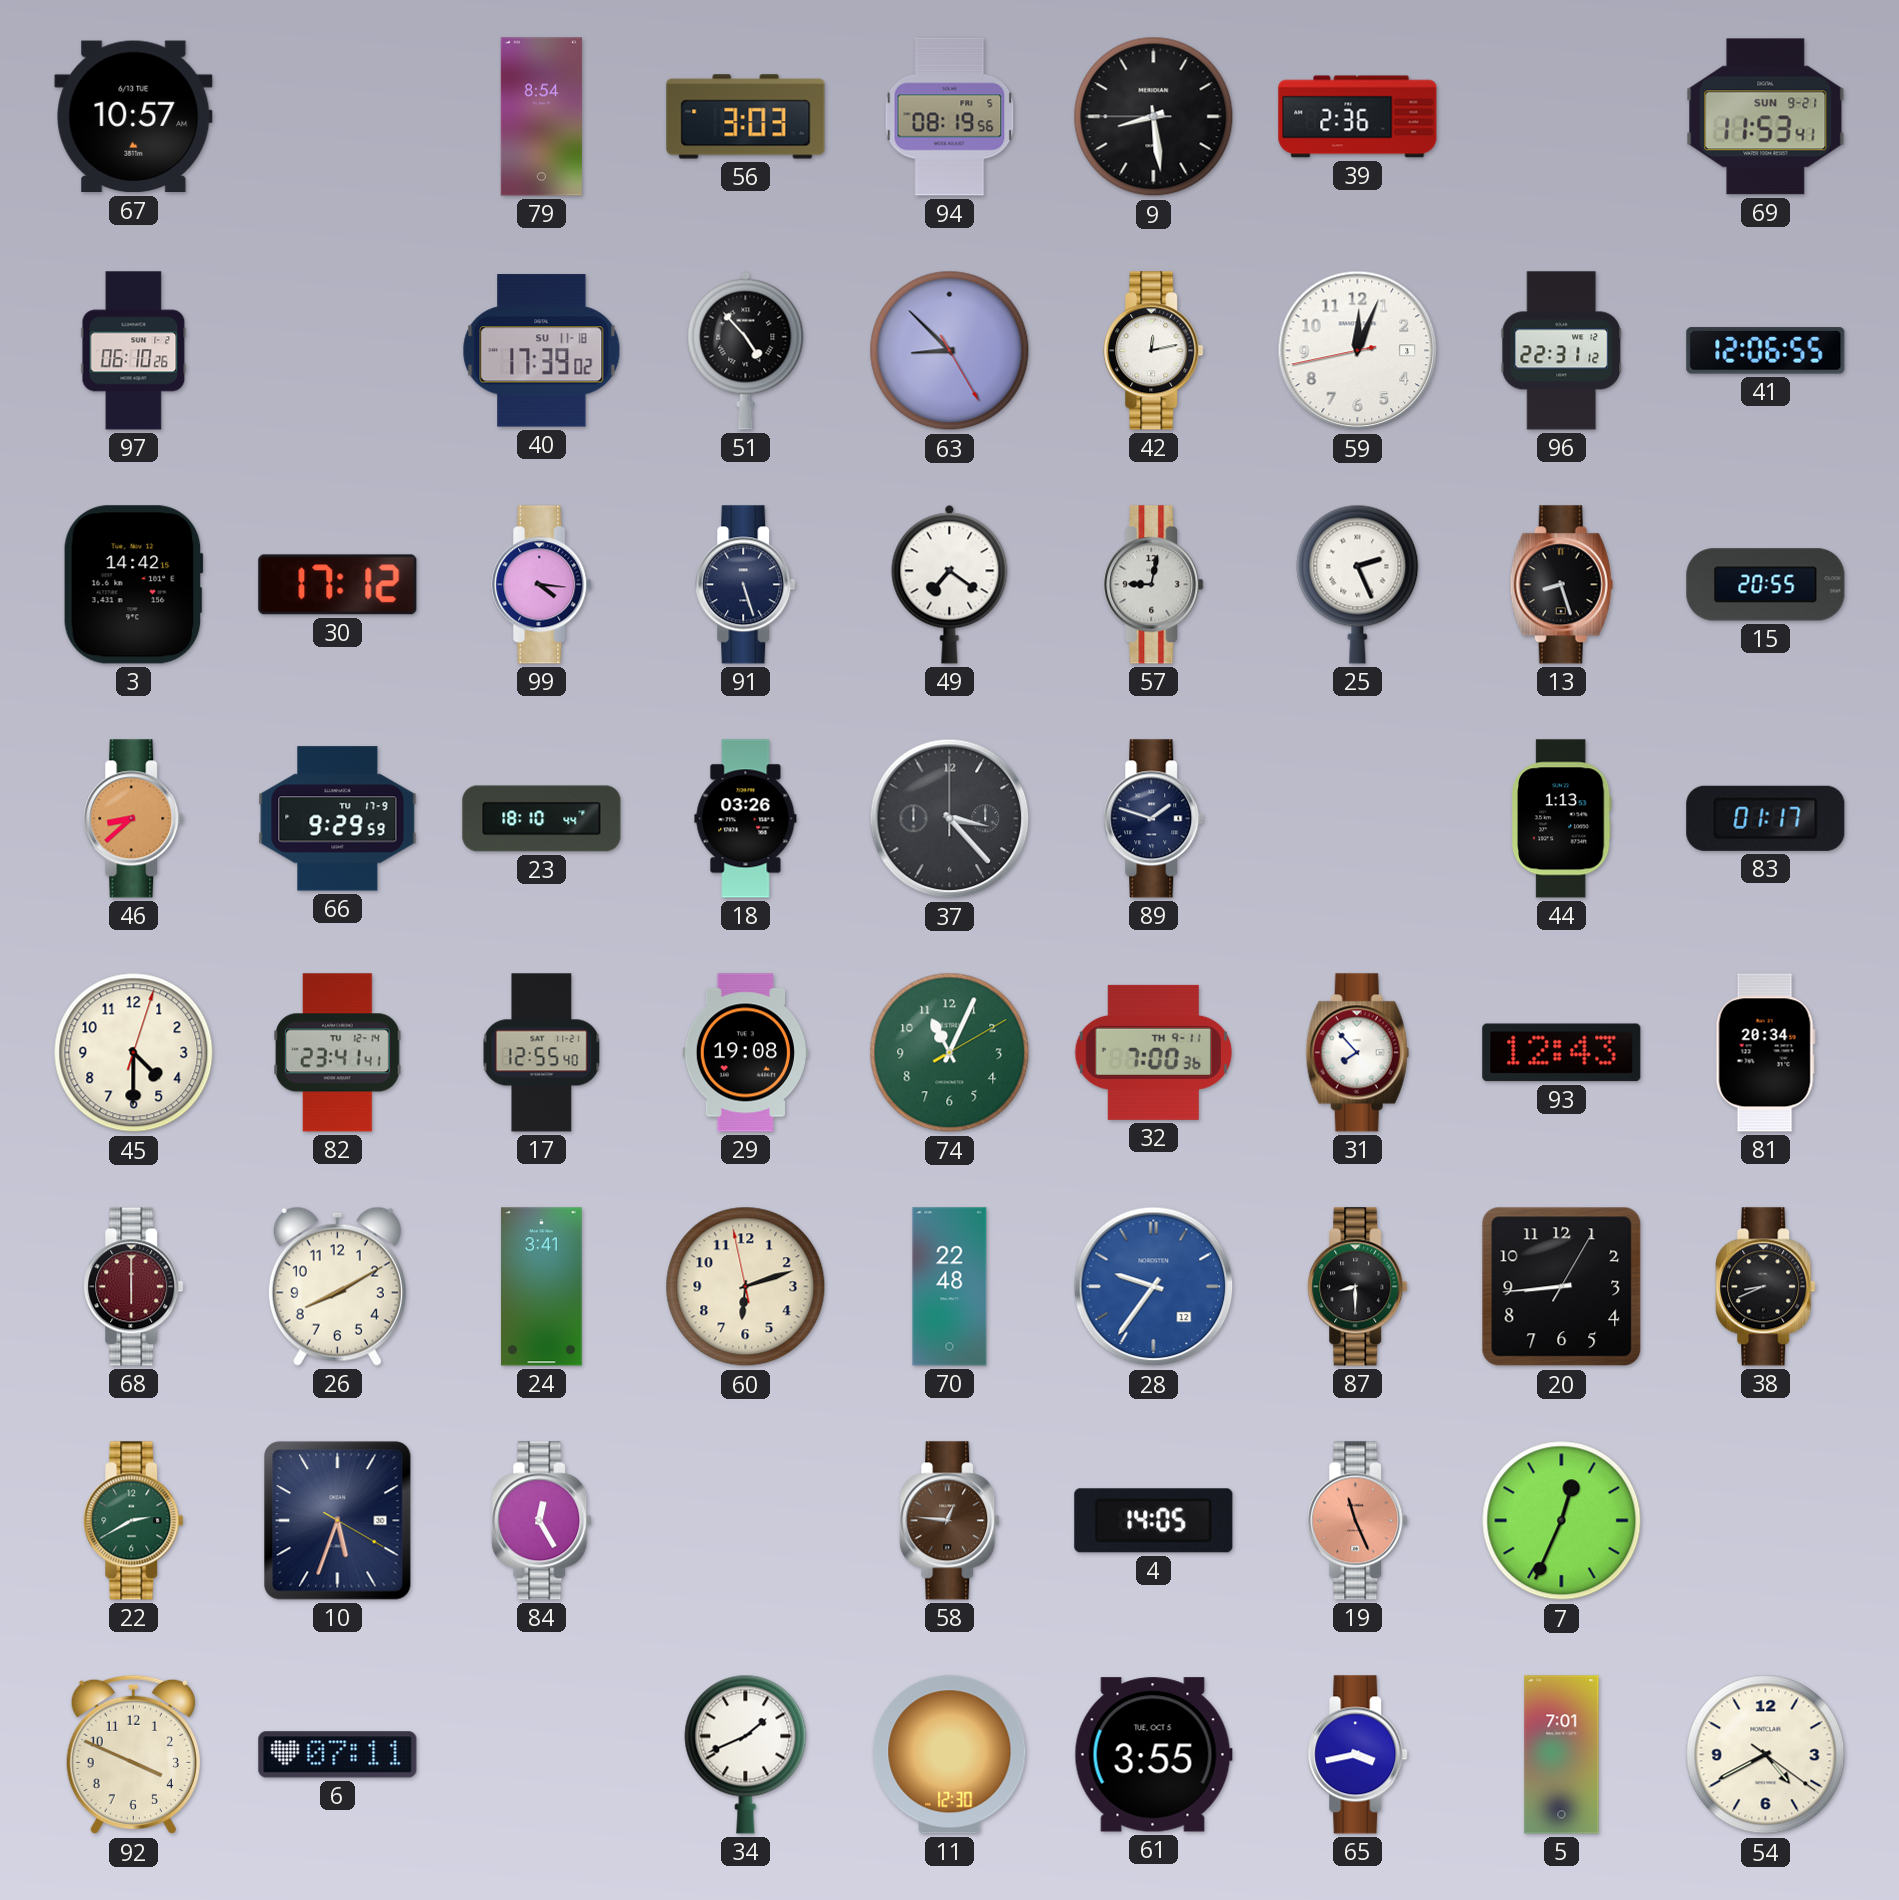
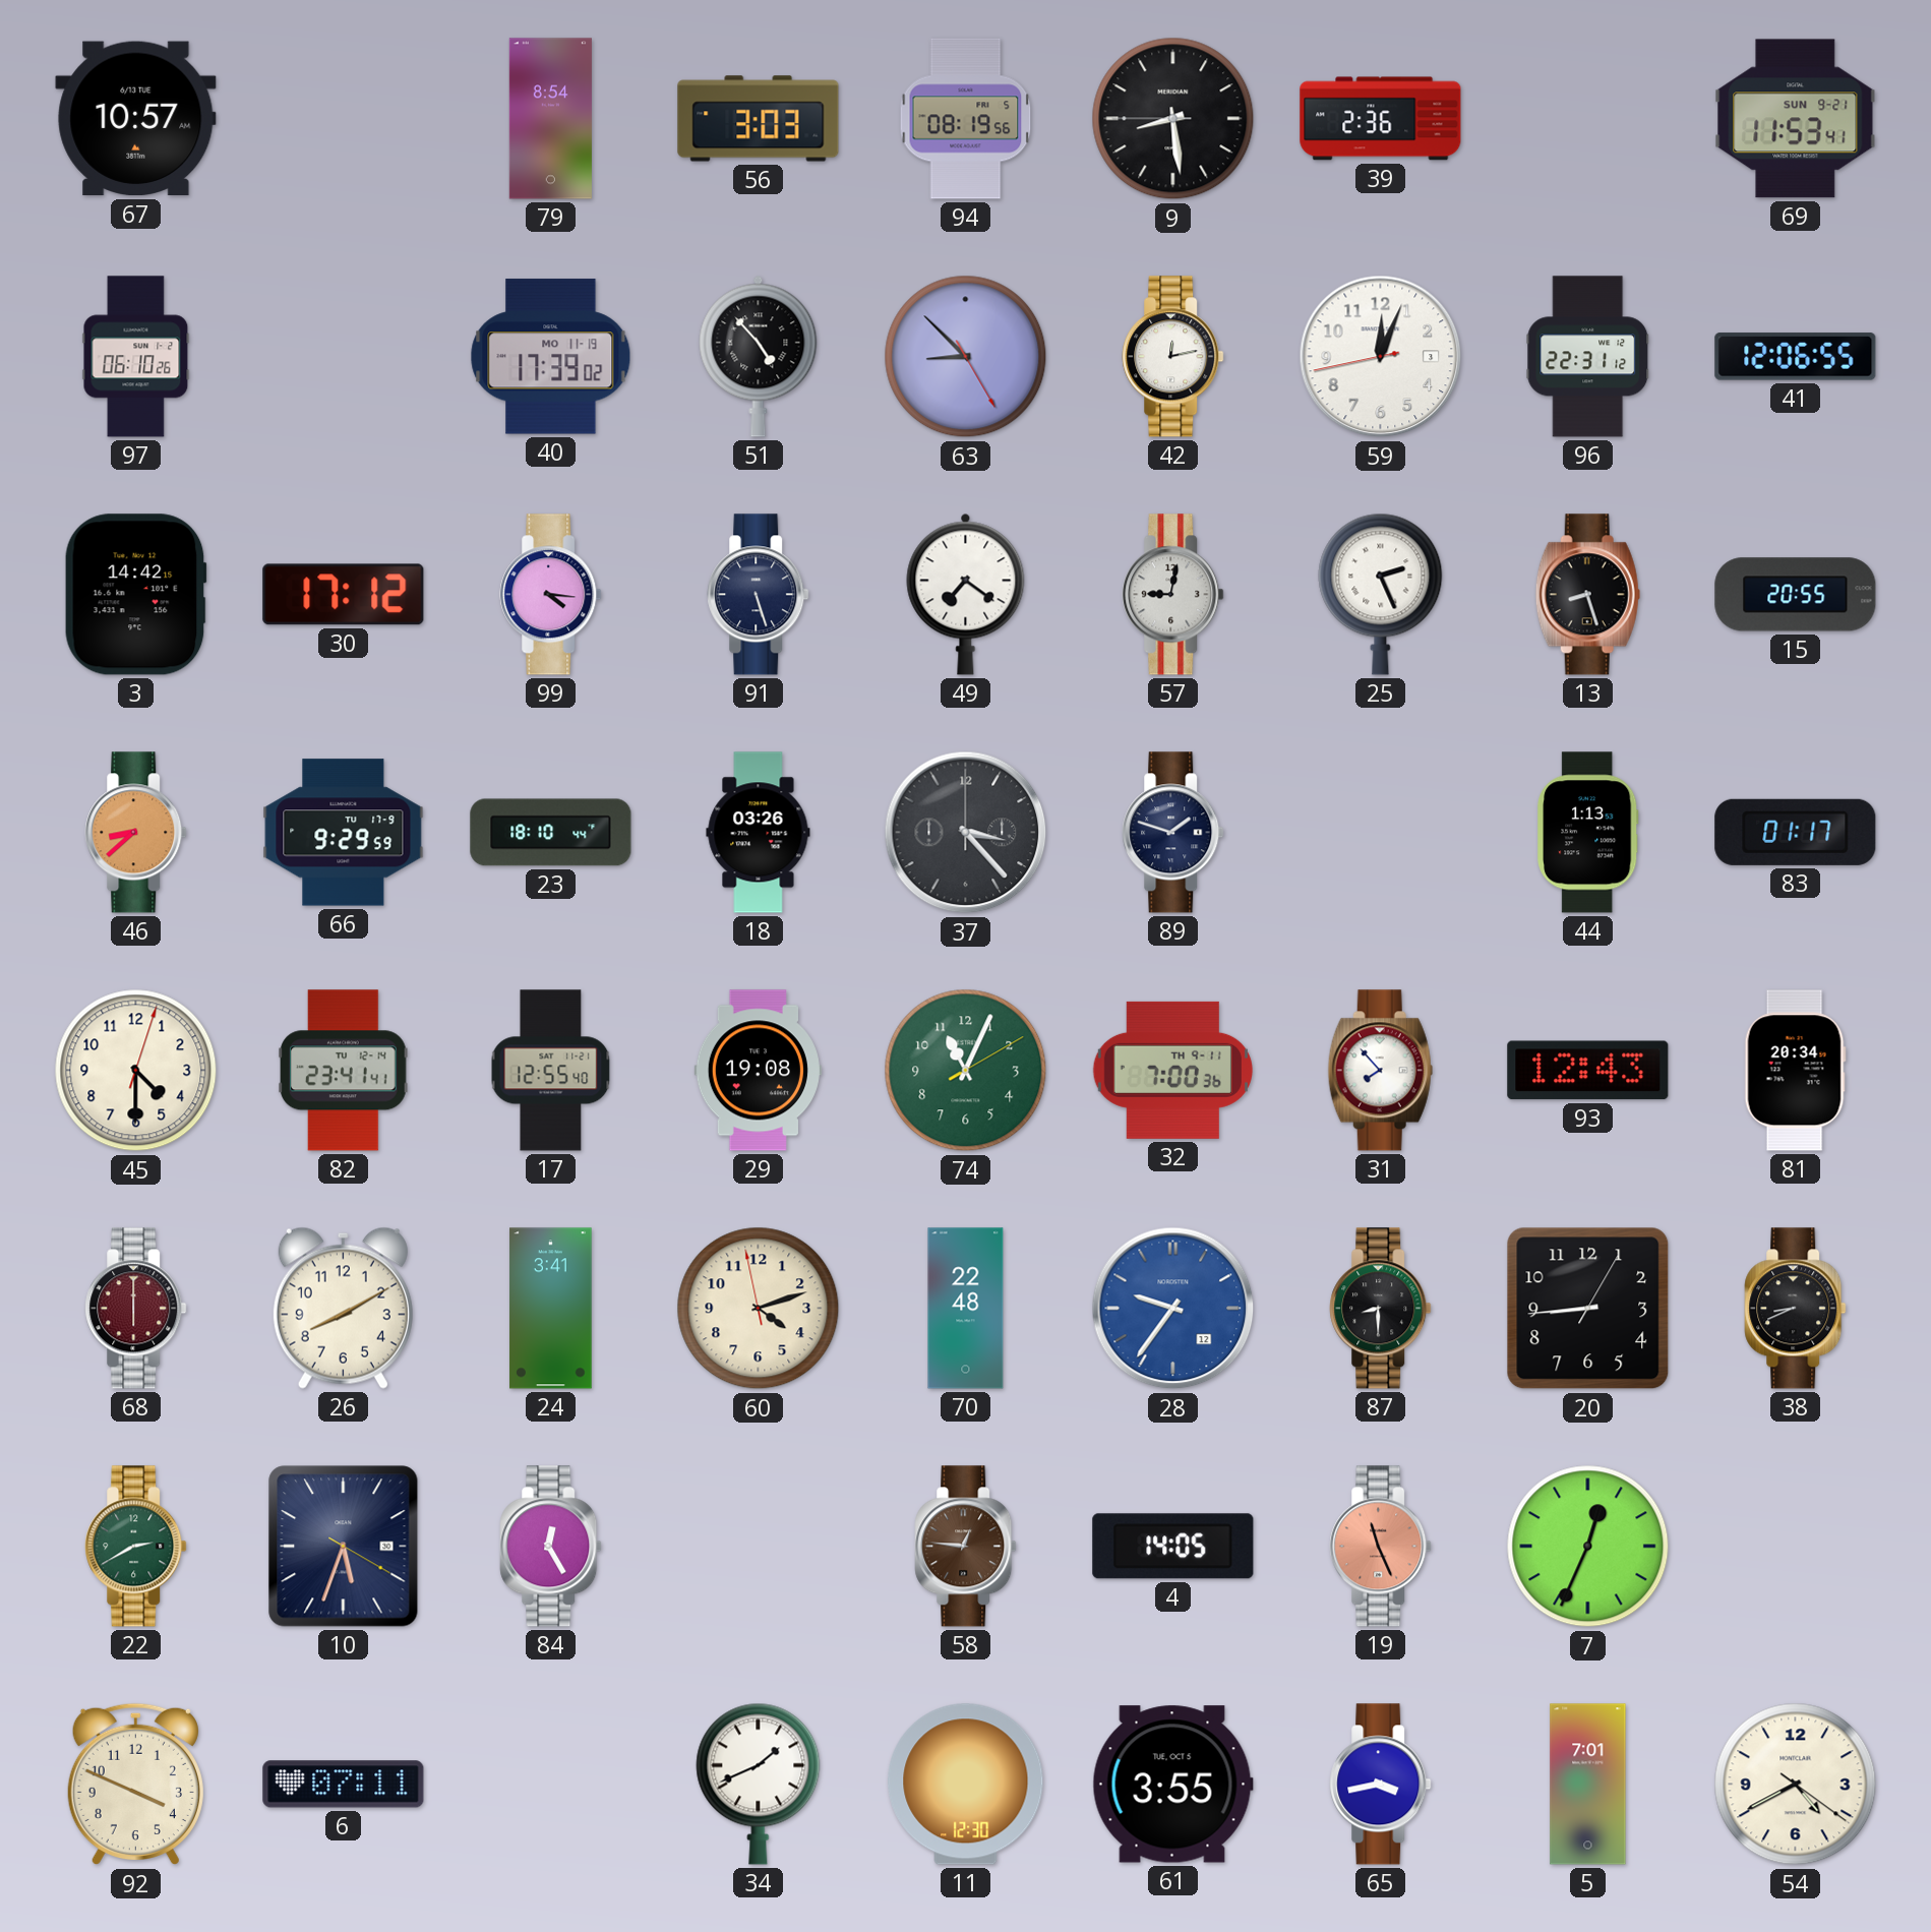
40 date: SU 11-18 -> MO 11-19
60: 6:11 -> 4:11
